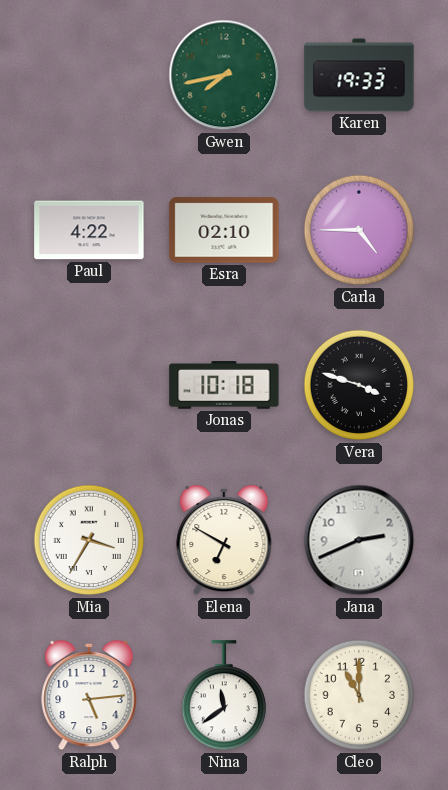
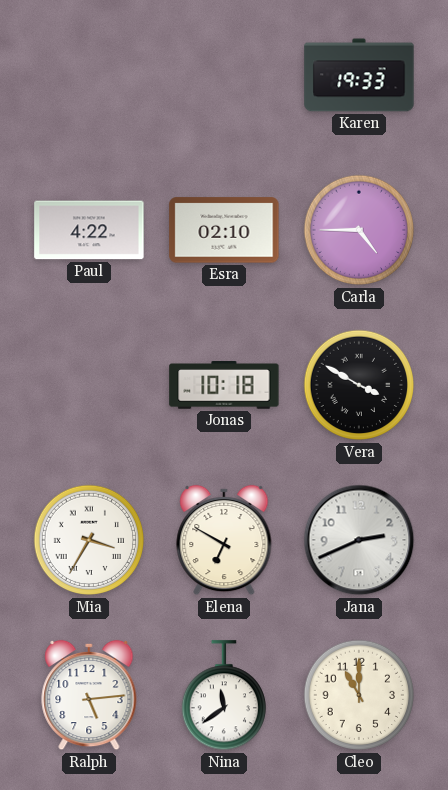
Gwen: 7:43 -> none
Vera: 3:48 -> 3:50
